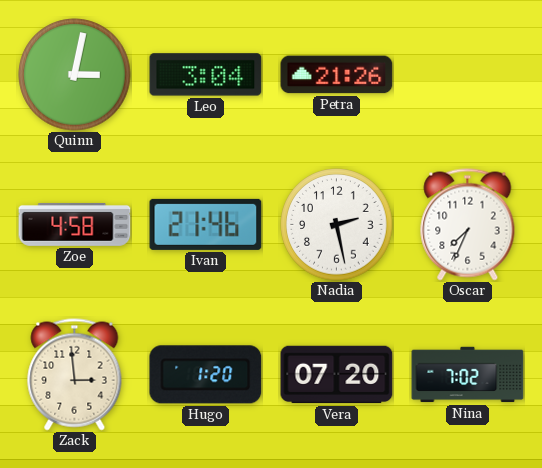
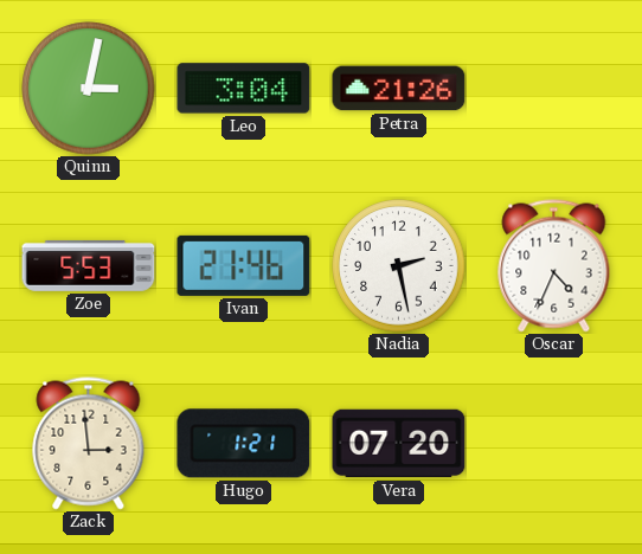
Zoe: 4:58 -> 5:53
Oscar: 7:34 -> 4:34
Hugo: 1:20 -> 1:21
Nina: 7:02 -> none
